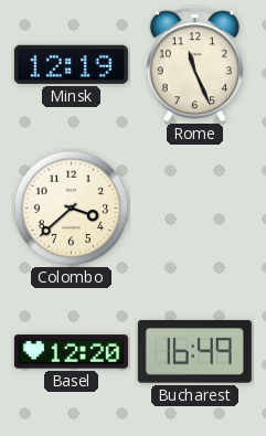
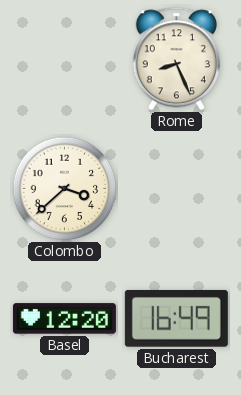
Minsk: 12:19 -> none
Rome: 11:26 -> 8:26
